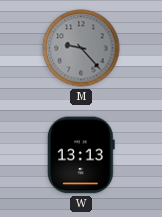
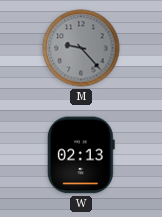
W: 13:13 -> 02:13
